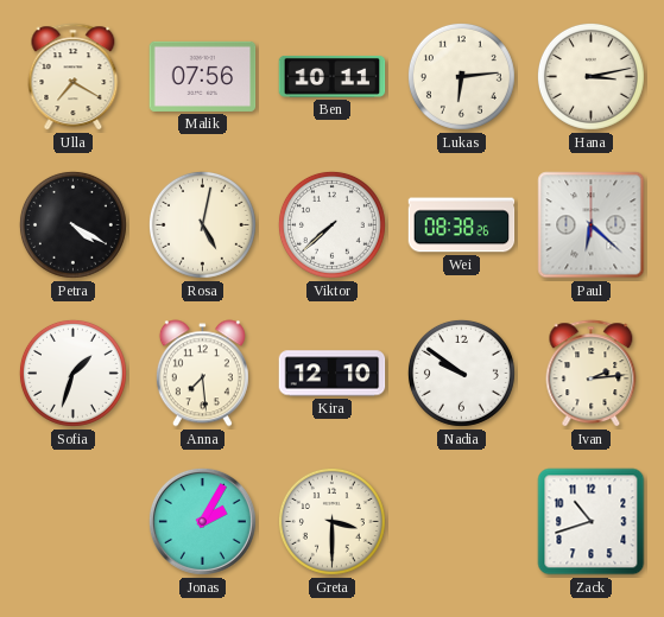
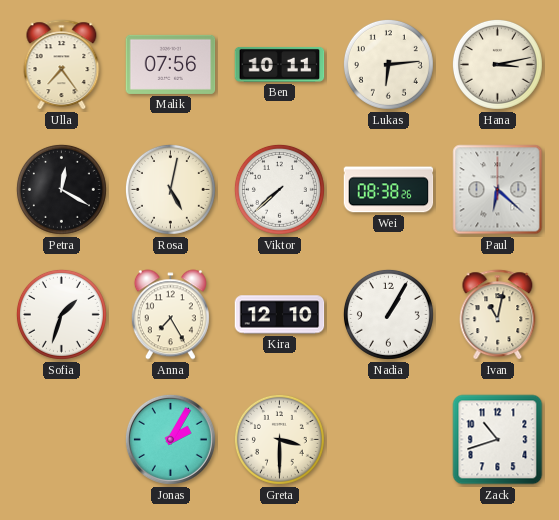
Ulla: 7:20 -> 7:24
Petra: 4:20 -> 12:20
Anna: 7:29 -> 7:25
Nadia: 9:51 -> 1:05
Ivan: 2:14 -> 11:02
